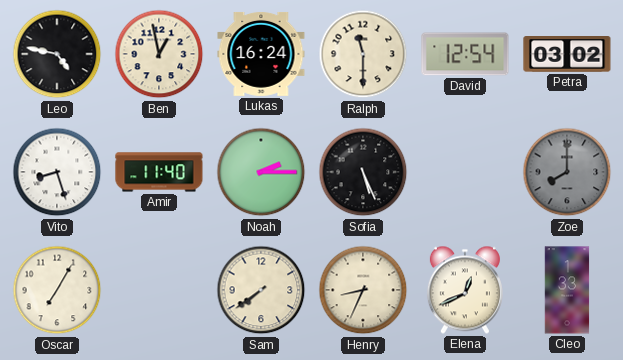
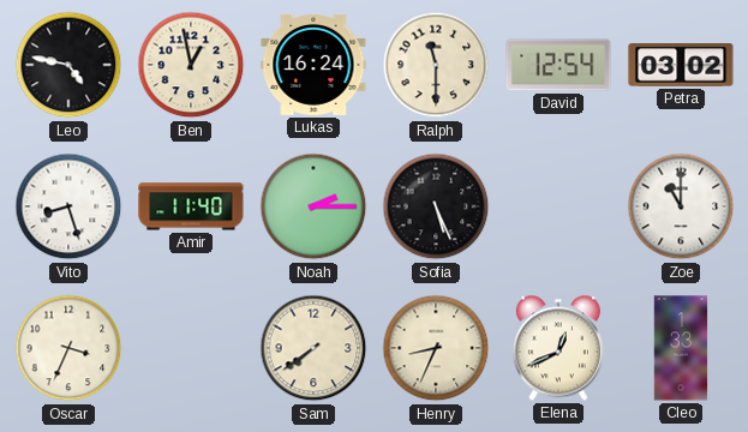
Zoe: 8:00 -> 11:00
Zoe dial: grey -> white
Oscar: 7:05 -> 3:34
